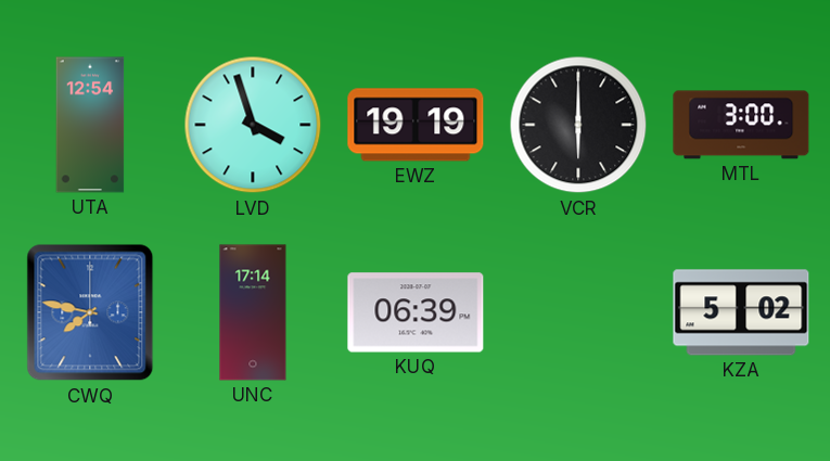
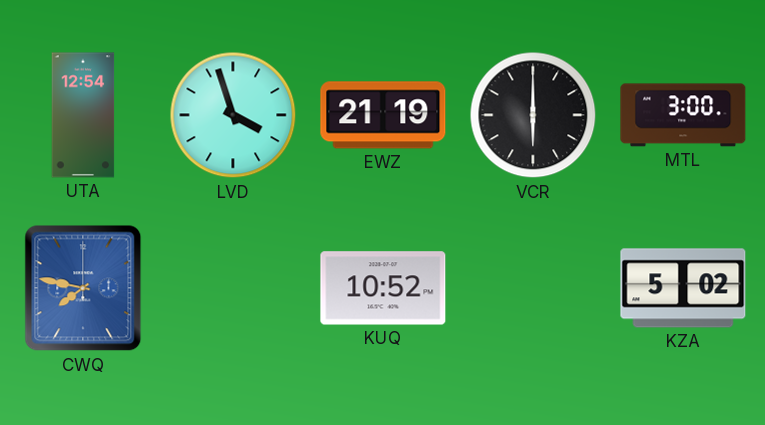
EWZ: 19:19 -> 21:19
UNC: 17:14 -> none
KUQ: 06:39 -> 10:52
